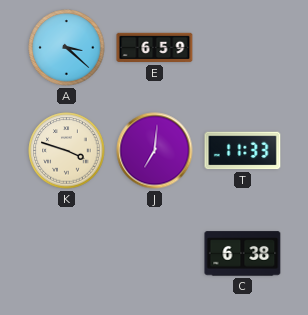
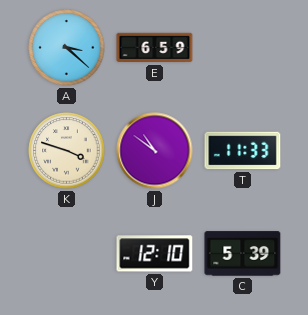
J: 7:01 -> 10:51
Y: none -> 12:10
C: 6:38 -> 5:39
